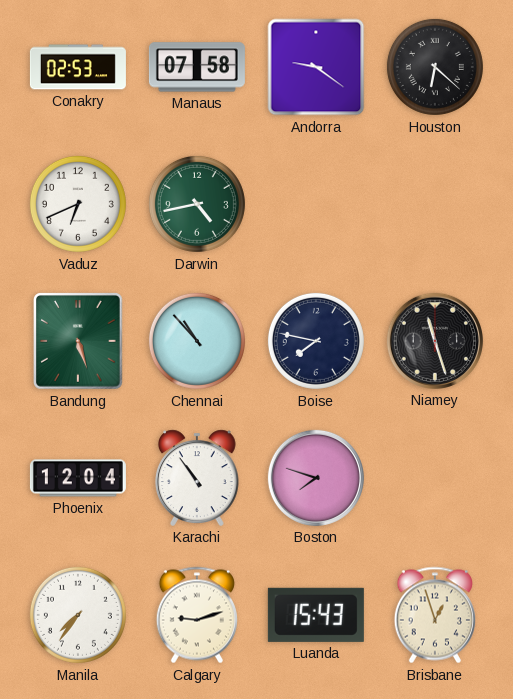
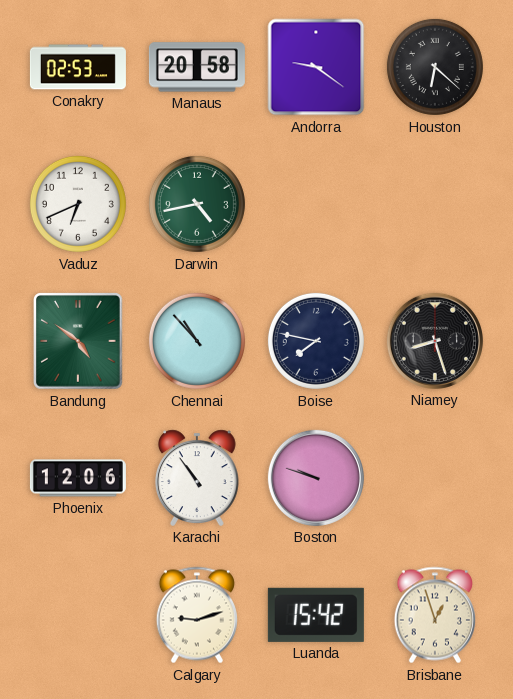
Manaus: 07:58 -> 20:58
Bandung: 5:27 -> 4:51
Niamey: 11:27 -> 8:27
Phoenix: 12:04 -> 12:06
Boston: 7:48 -> 9:48
Manila: 7:36 -> none
Luanda: 15:43 -> 15:42
